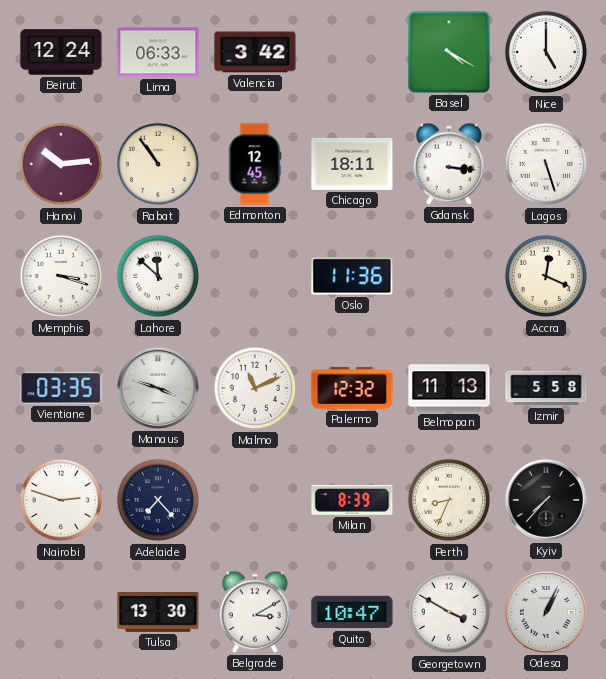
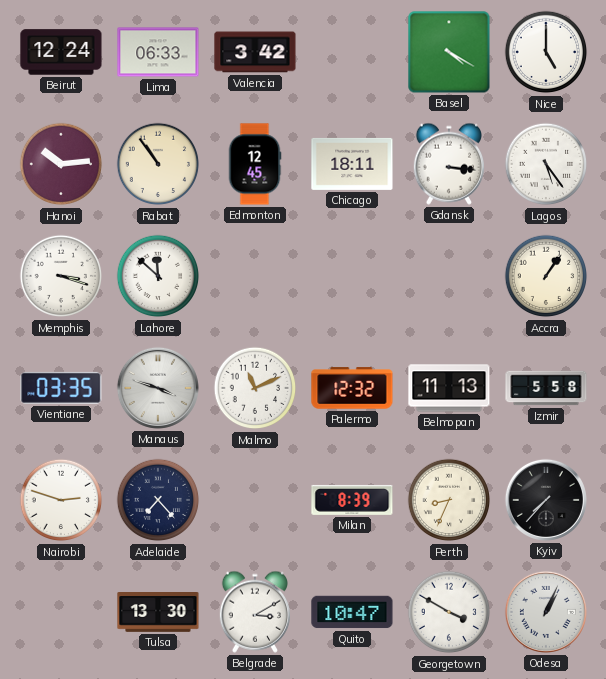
Lagos: 5:27 -> 5:24
Oslo: 11:36 -> none
Accra: 12:19 -> 1:06
